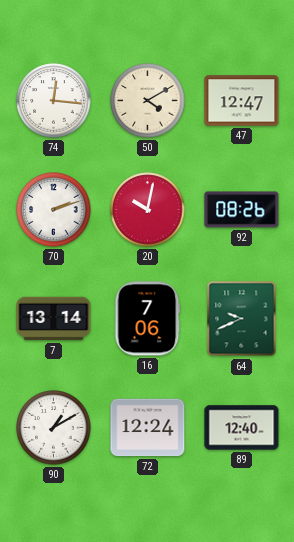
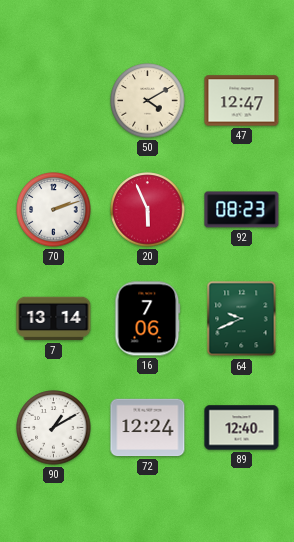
74: 12:16 -> none
20: 10:02 -> 5:56
92: 08:26 -> 08:23
